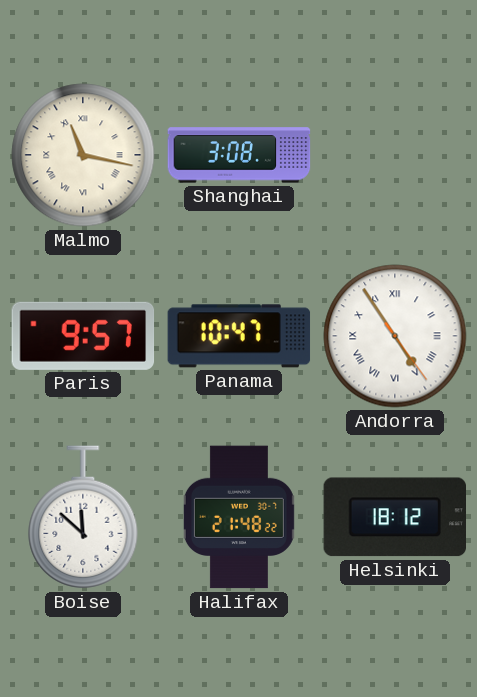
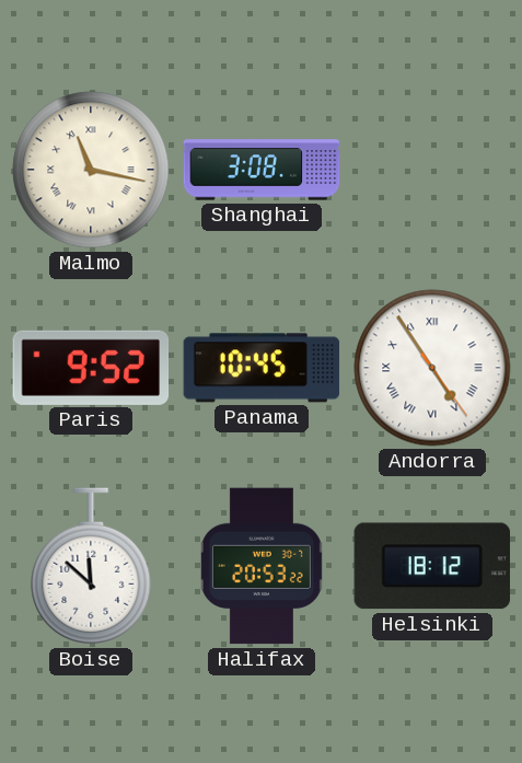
Paris: 9:57 -> 9:52
Panama: 10:47 -> 10:45
Halifax: 21:48 -> 20:53
